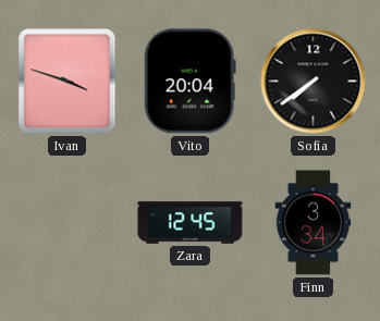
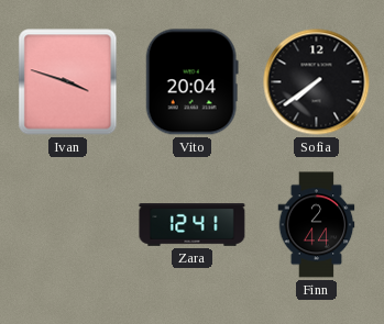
Zara: 12:45 -> 12:41
Finn: 3:34 -> 2:44
